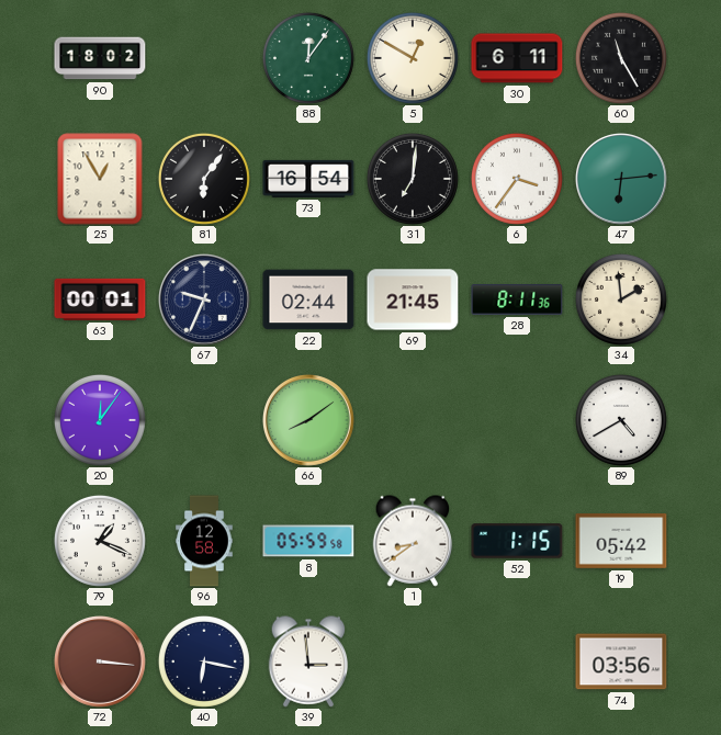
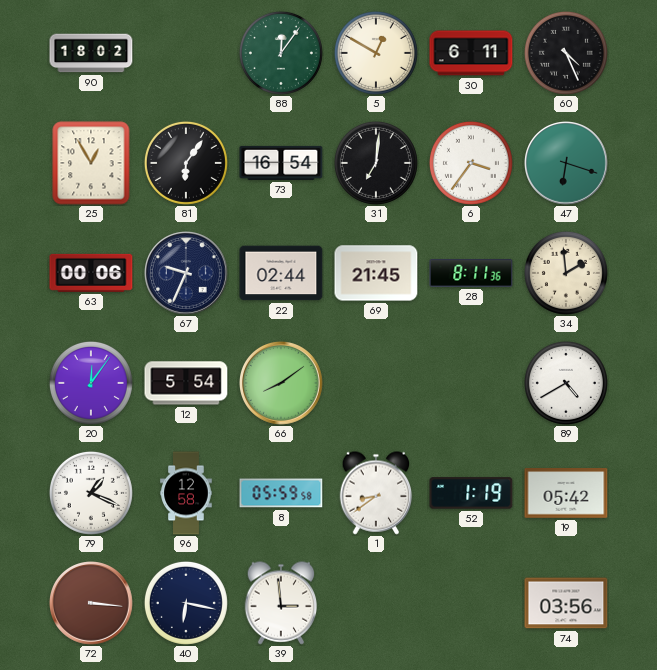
60: 11:25 -> 4:26
47: 6:14 -> 6:18
63: 00:01 -> 00:06
12: none -> 5:54
52: 1:15 -> 1:19
